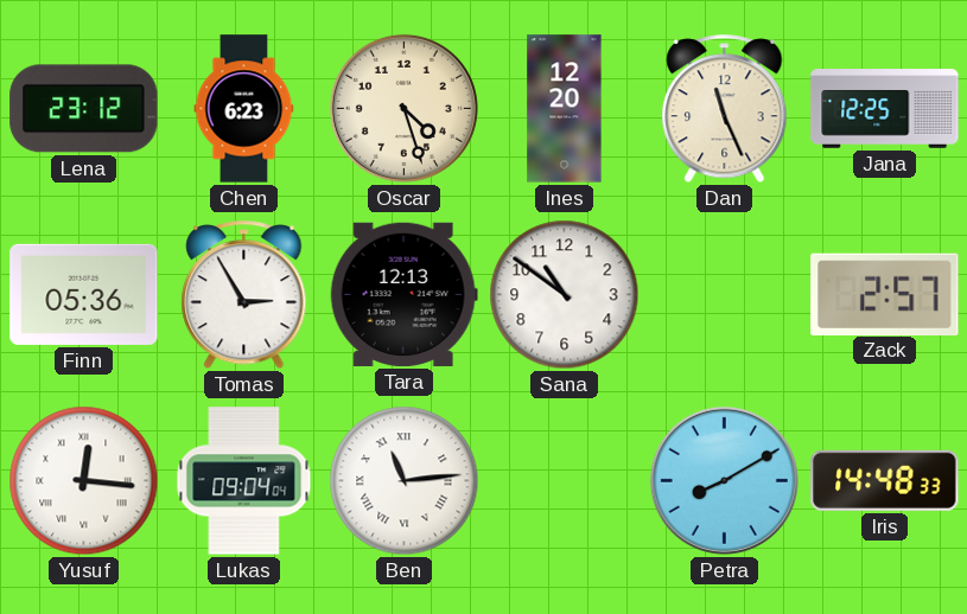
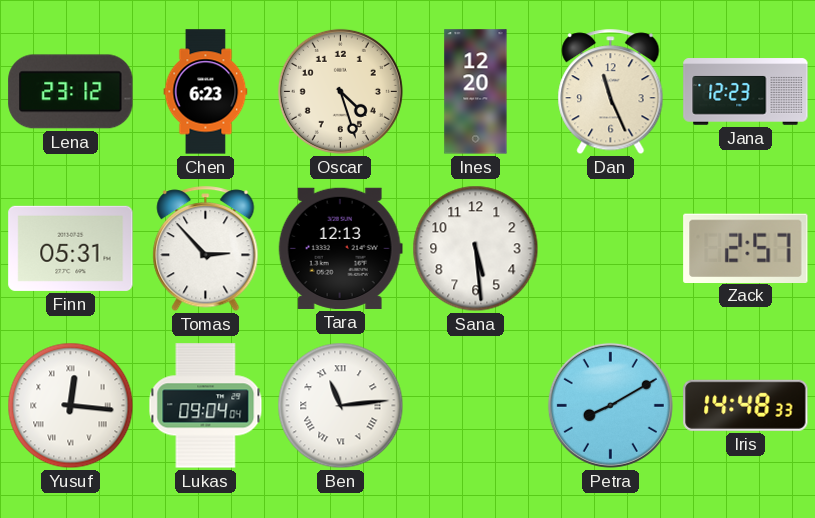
Jana: 12:25 -> 12:23
Finn: 05:36 -> 05:31
Tomas: 2:55 -> 2:53
Sana: 10:51 -> 5:29
